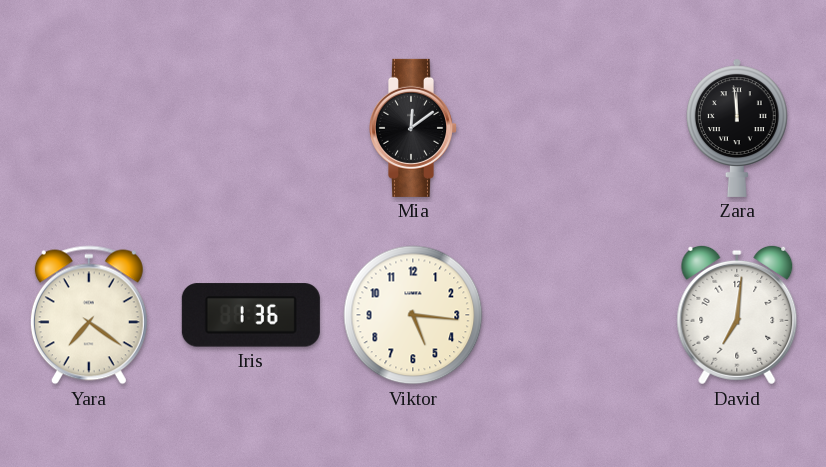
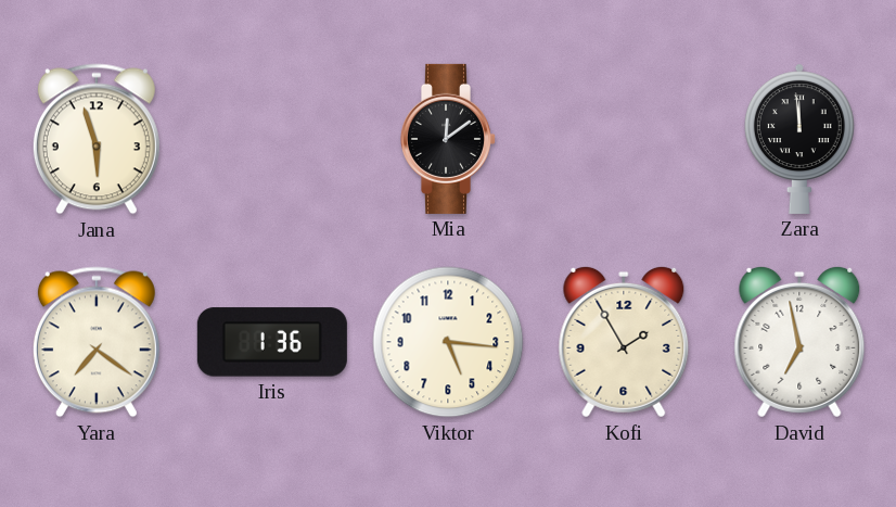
Jana: none -> 5:57
Kofi: none -> 1:55
David: 7:01 -> 6:58
